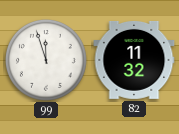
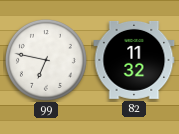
99: 11:57 -> 6:47
